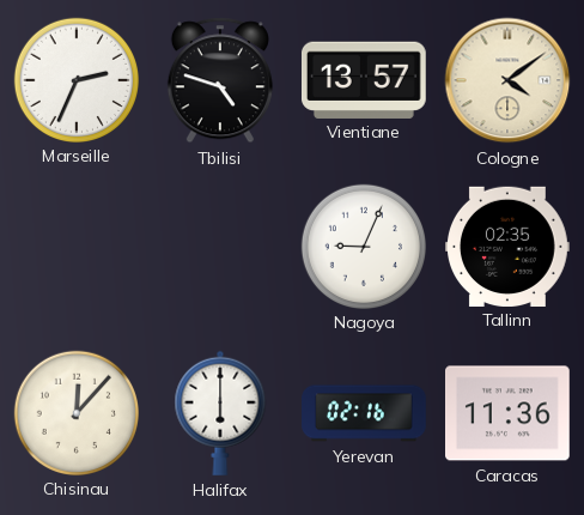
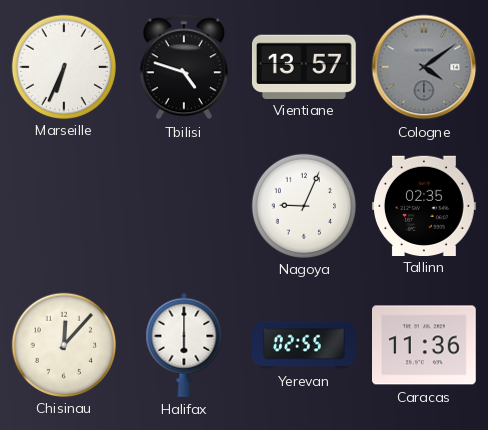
Marseille: 2:34 -> 6:34
Cologne dial: cream -> grey
Yerevan: 02:16 -> 02:55
